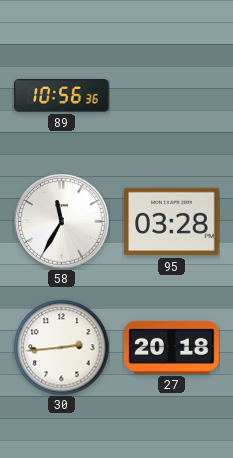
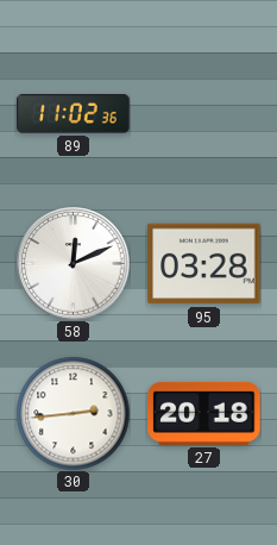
89: 10:56 -> 11:02
58: 11:35 -> 12:11
